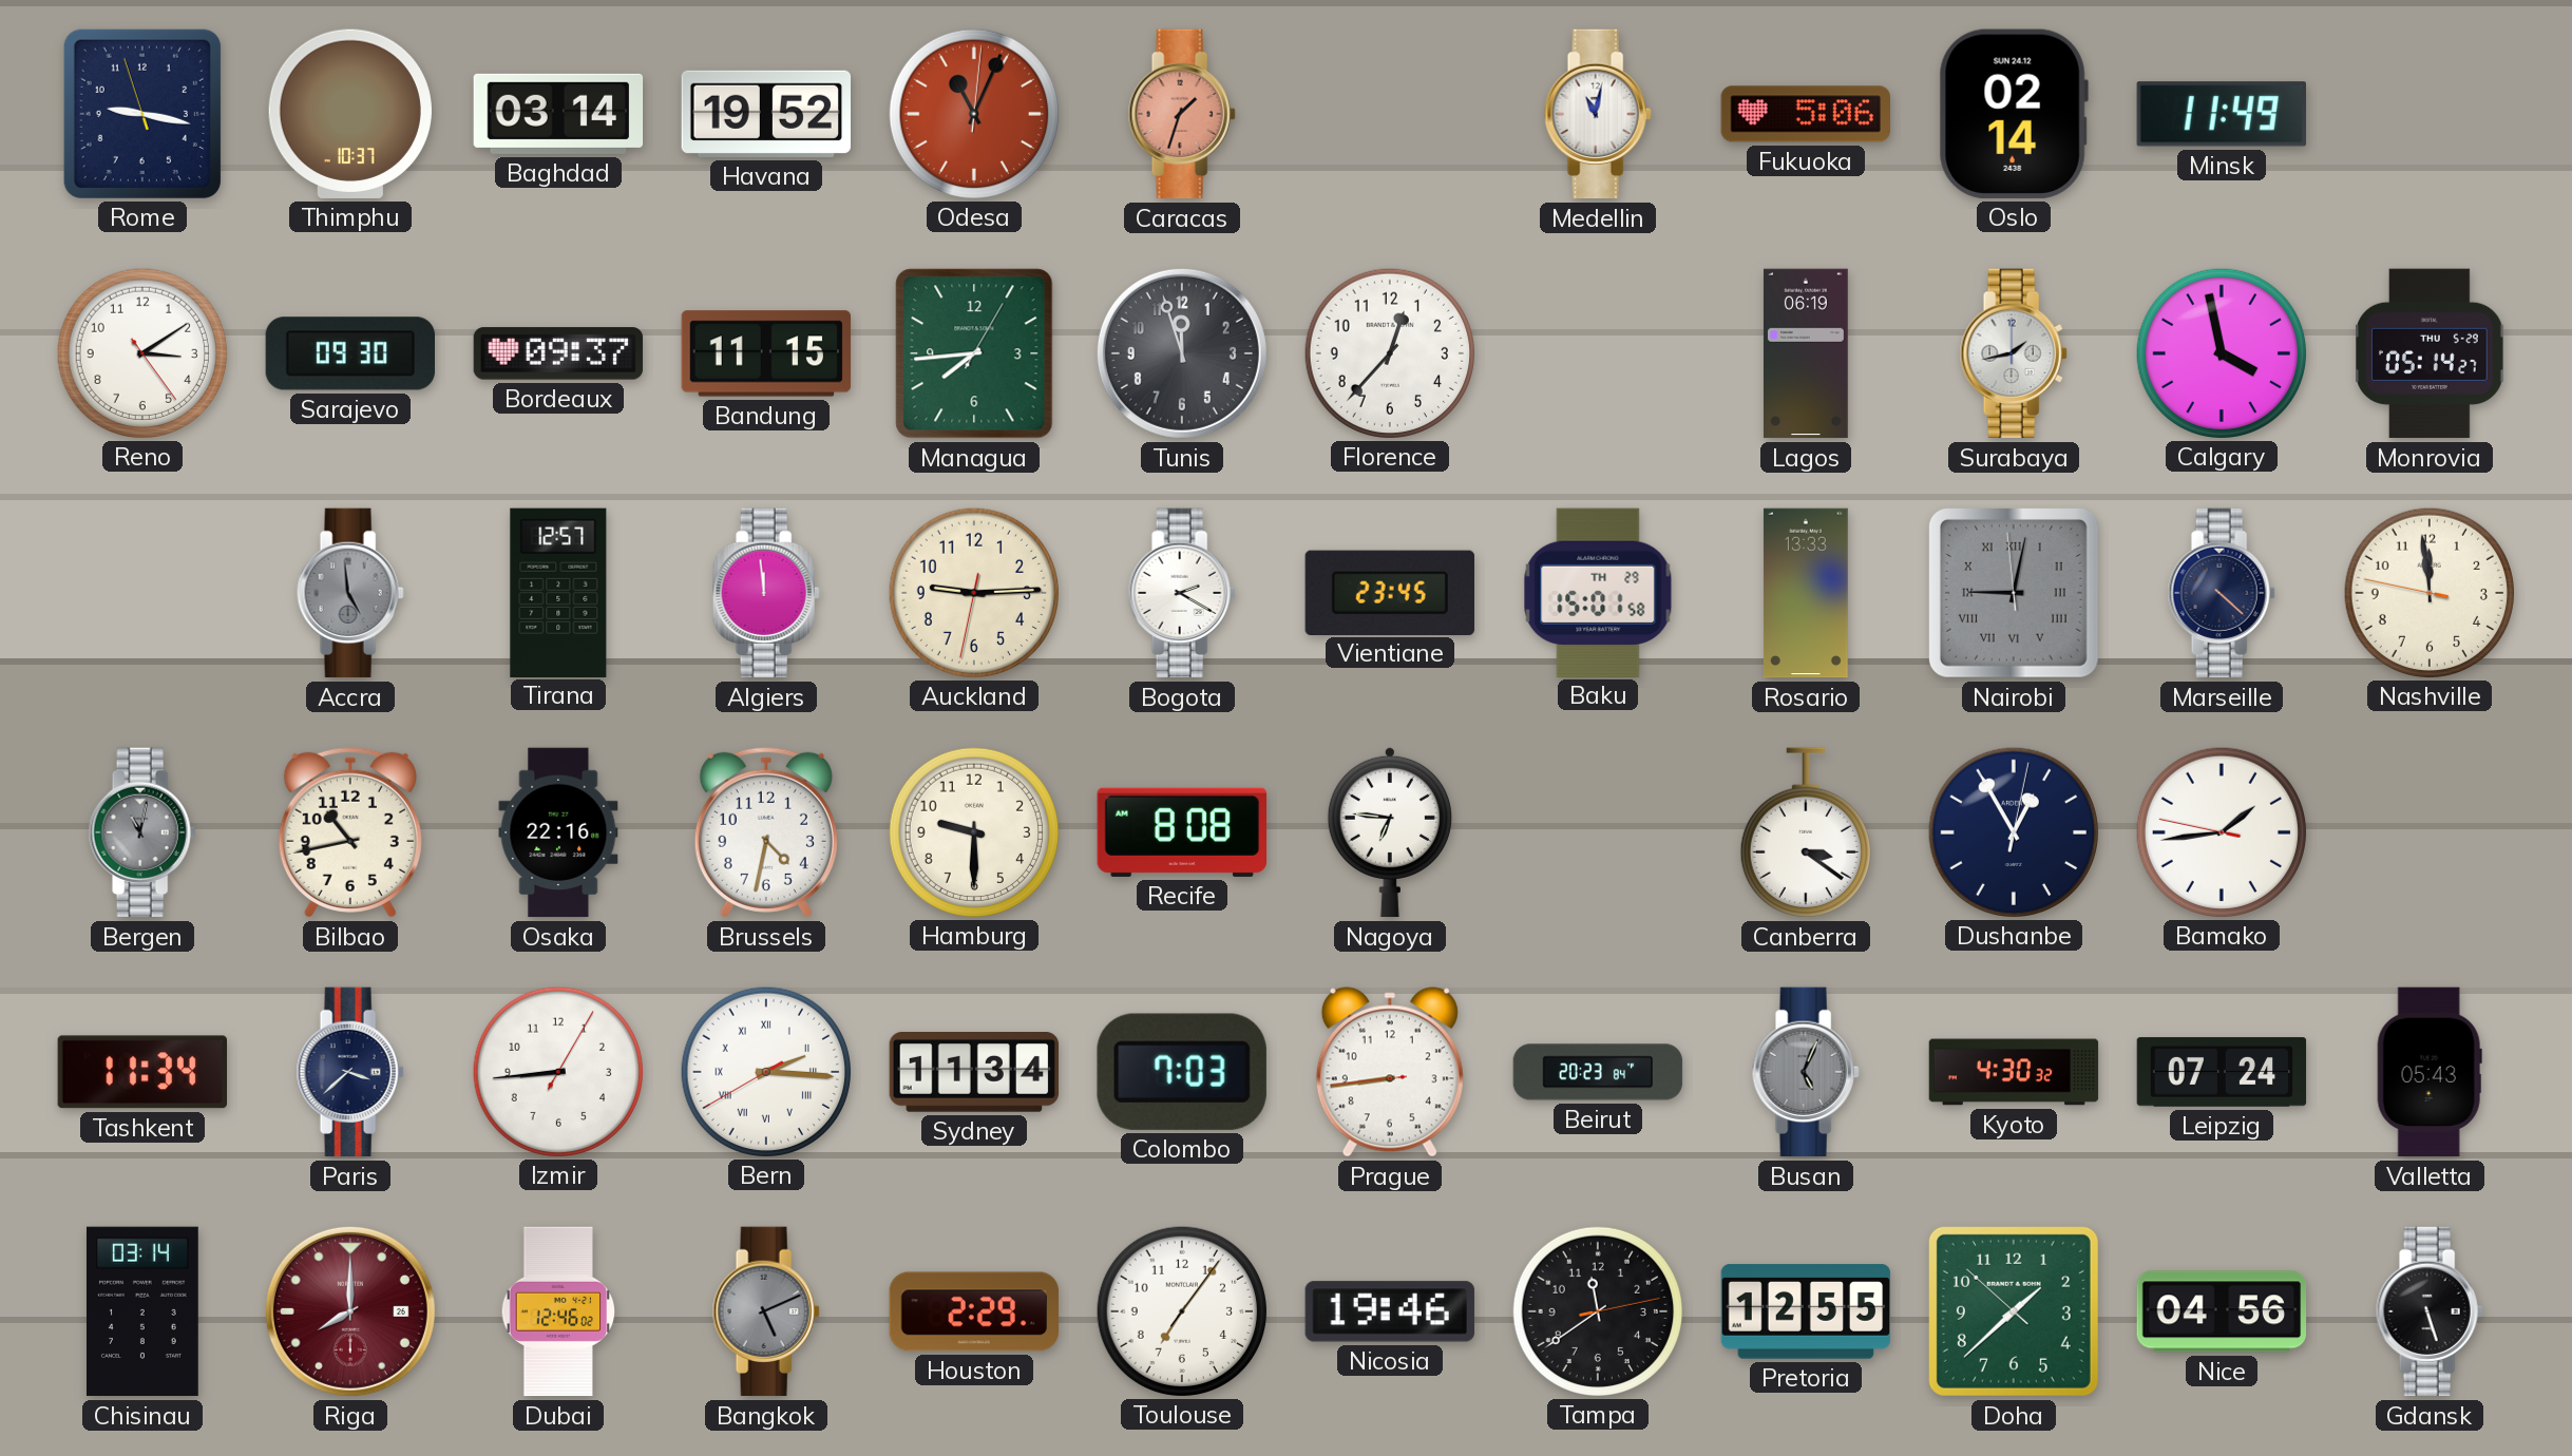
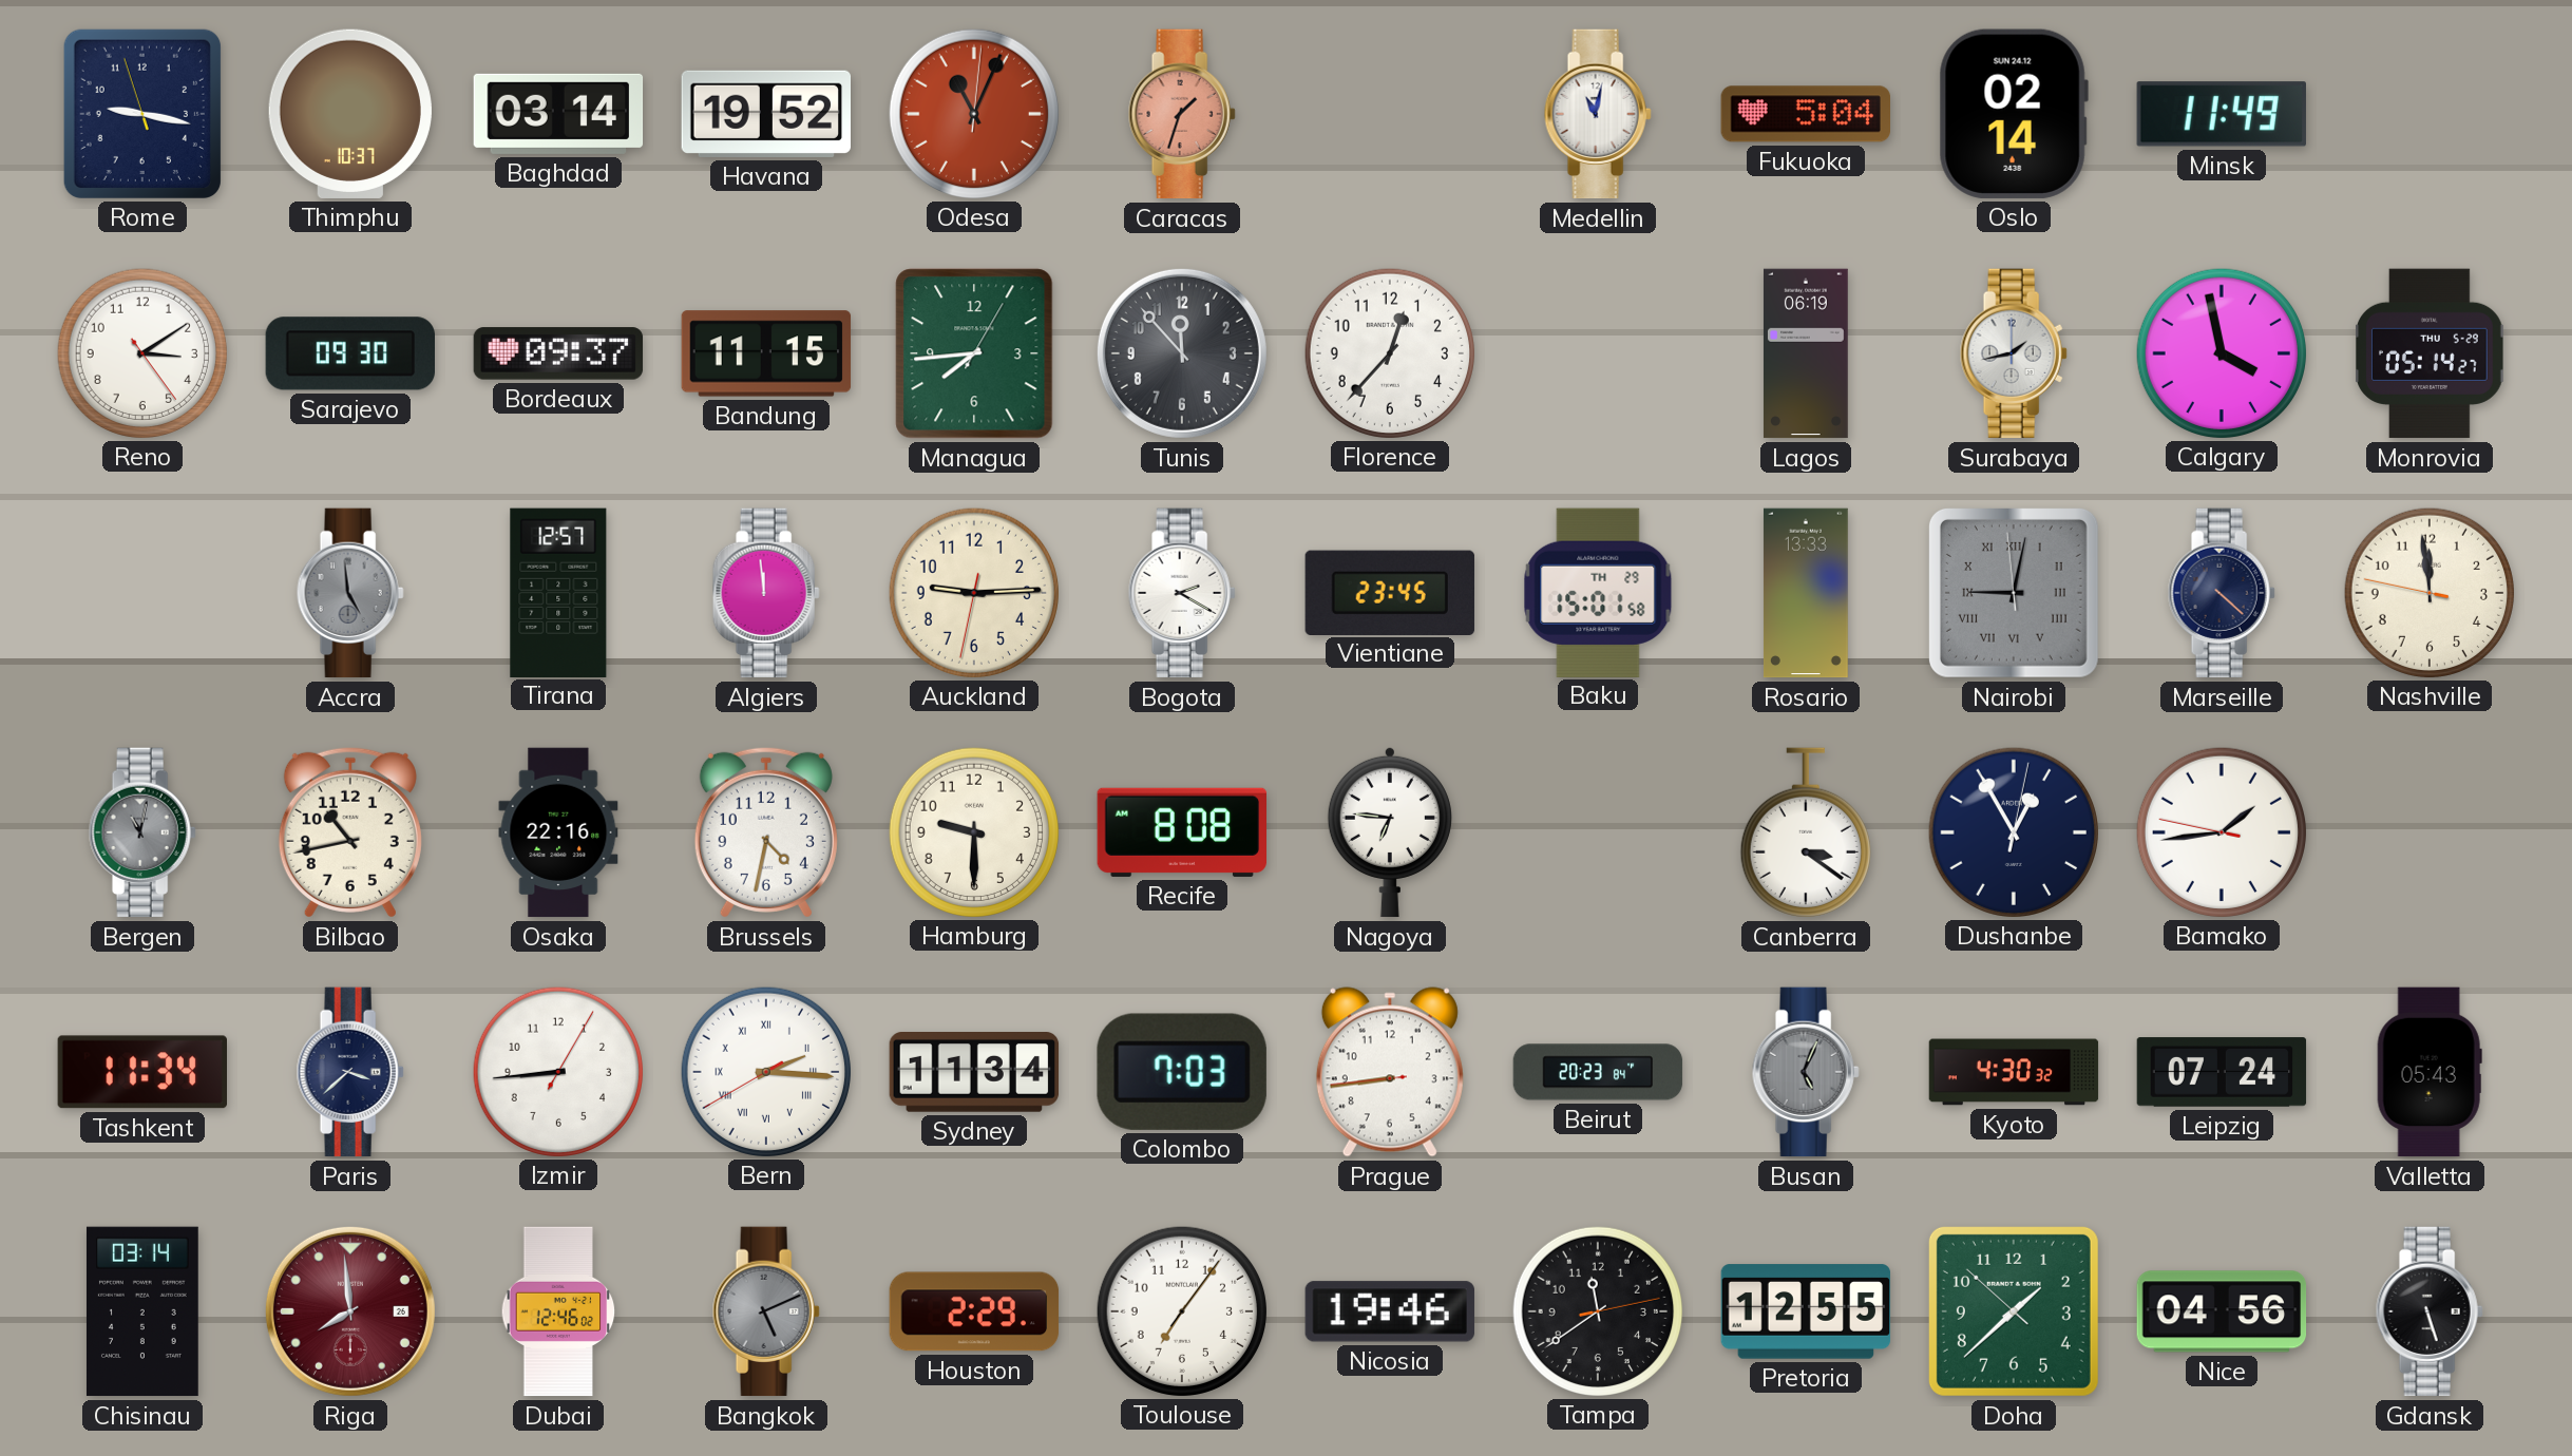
Fukuoka: 5:06 -> 5:04
Tunis: 11:57 -> 11:53
Riga: 8:00 -> 7:59
